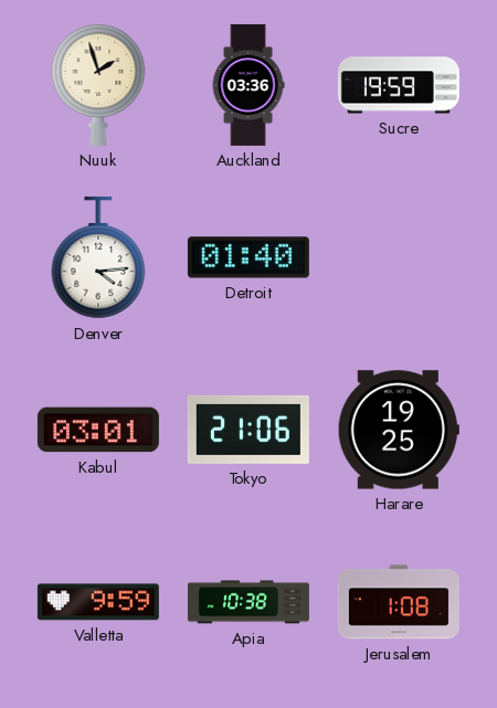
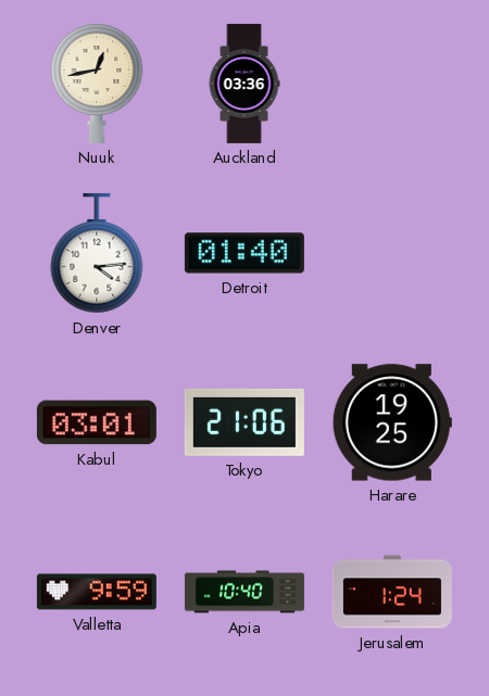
Nuuk: 1:57 -> 12:43
Sucre: 19:59 -> none
Apia: 10:38 -> 10:40
Jerusalem: 1:08 -> 1:24
